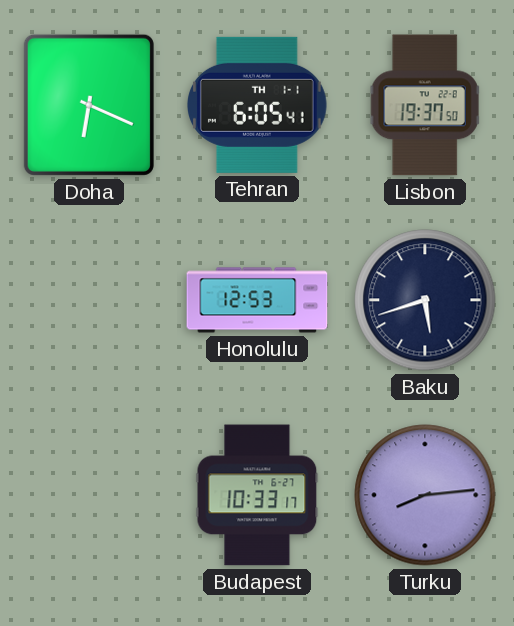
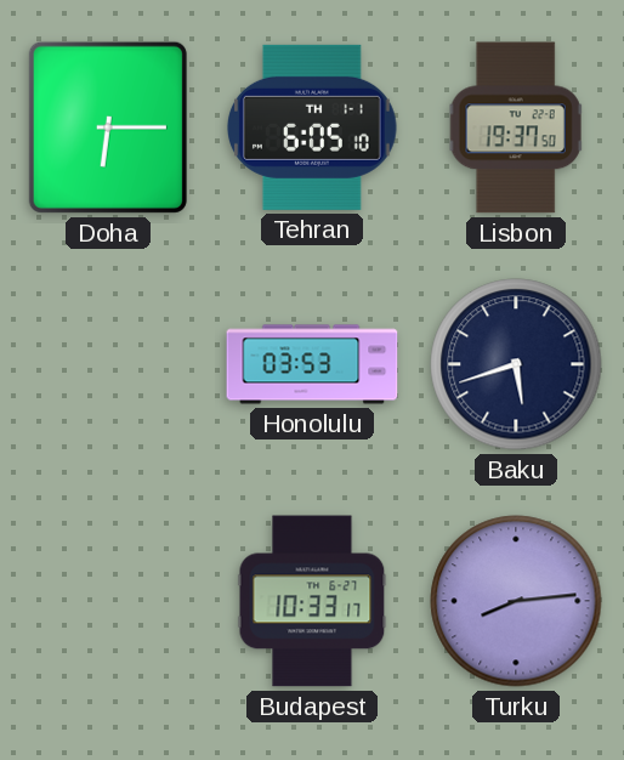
Doha: 6:19 -> 6:15
Tehran: 6:05:41 -> 6:05:10
Honolulu: 12:53 -> 03:53
